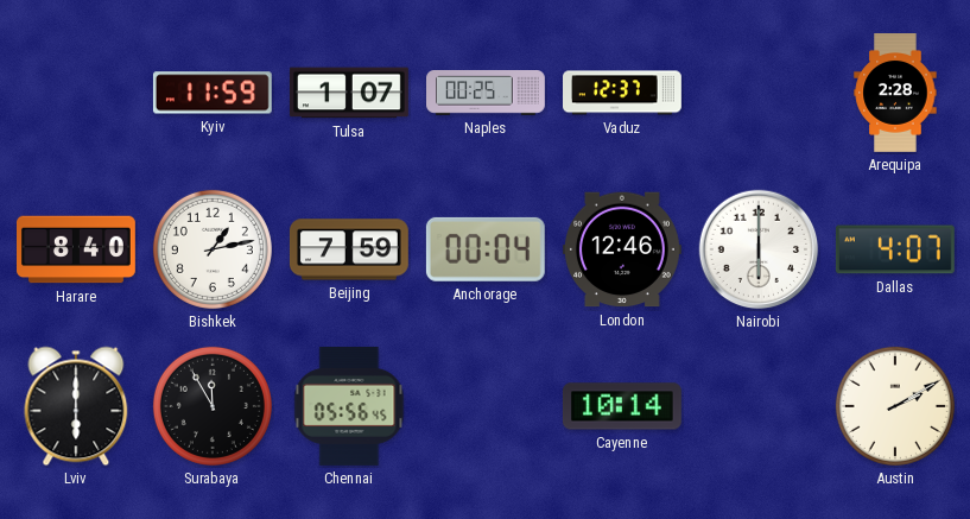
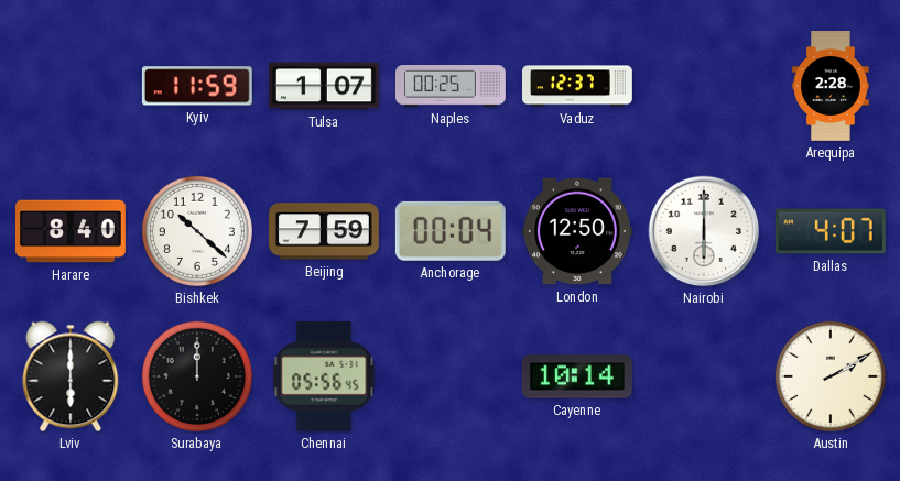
Bishkek: 1:13 -> 10:22
London: 12:46 -> 12:50
Surabaya: 11:55 -> 12:00
